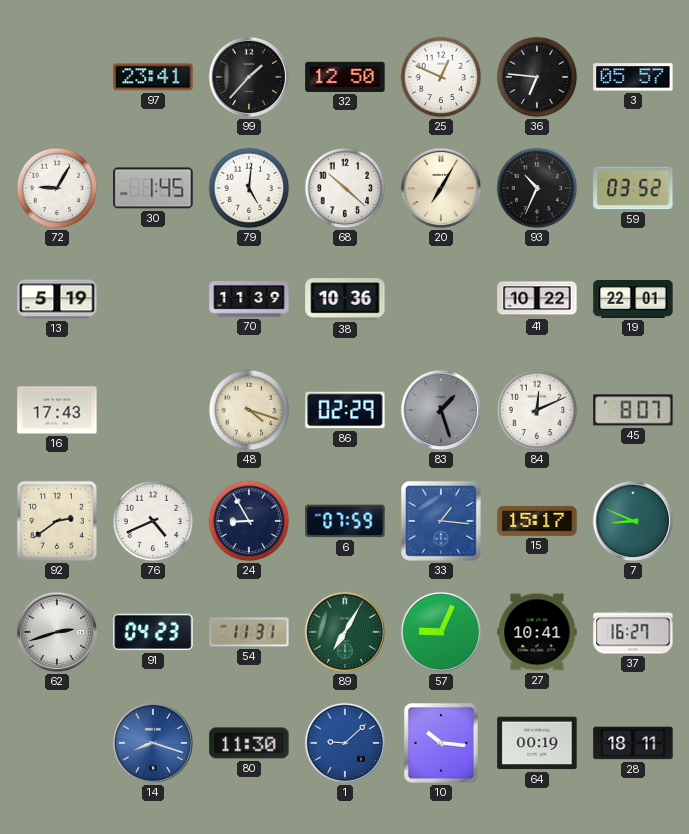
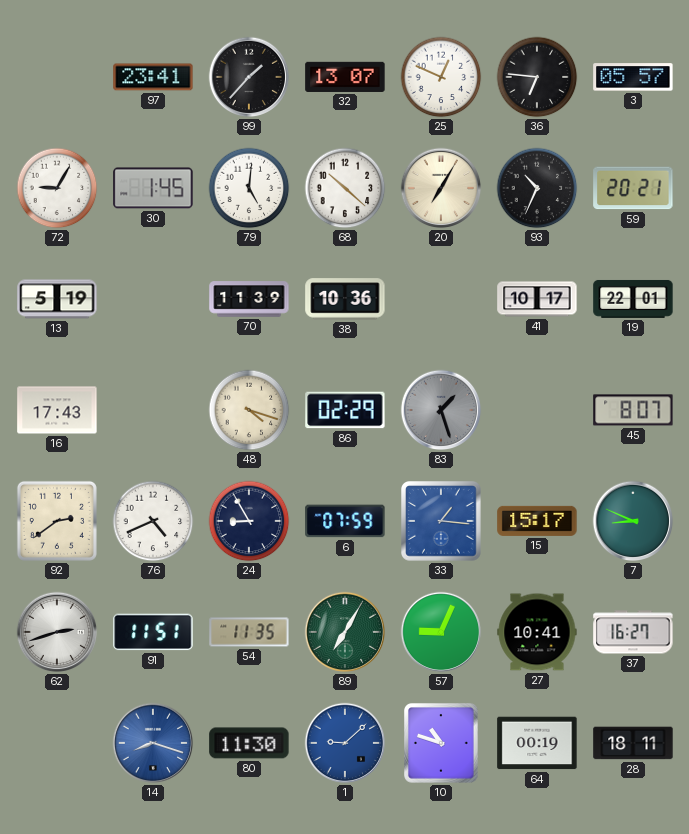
32: 12:50 -> 13:07
59: 03:52 -> 20:21
41: 10:22 -> 10:17
84: 12:11 -> none
91: 04:23 -> 11:51
54: 11:31 -> 11:35
10: 10:16 -> 10:48
